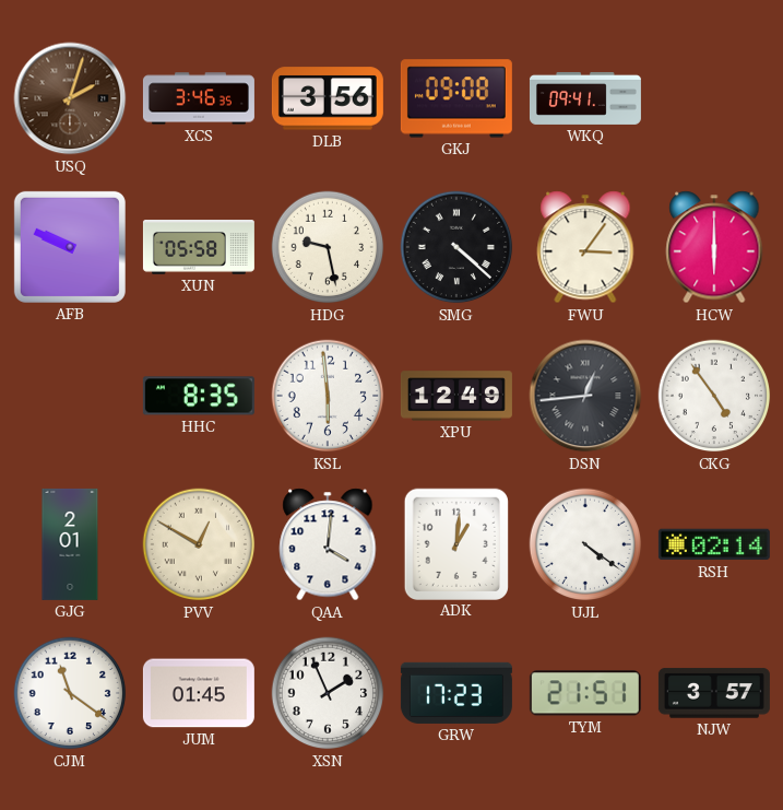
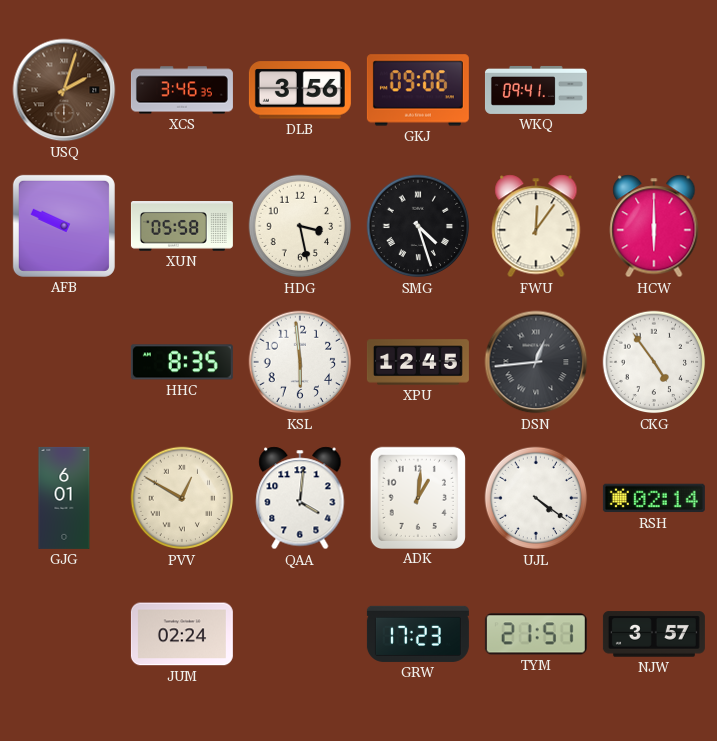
GKJ: 09:08 -> 09:06
HDG: 9:28 -> 3:28
SMG: 4:22 -> 4:27
FWU: 3:06 -> 12:06
XPU: 12:49 -> 12:45
GJG: 2:01 -> 6:01
CJM: 11:21 -> none
JUM: 01:45 -> 02:24
XSN: 1:56 -> none
